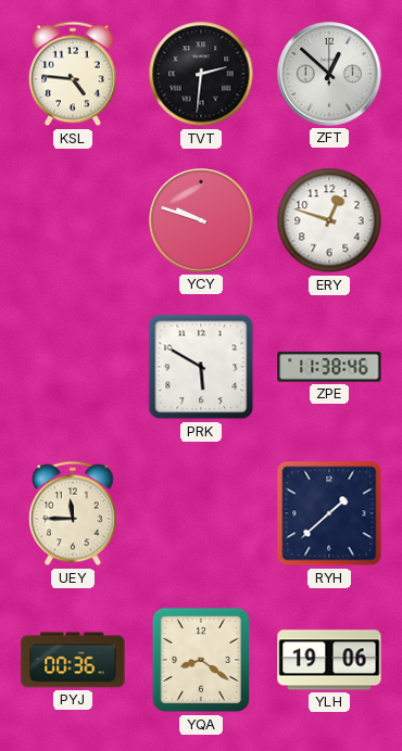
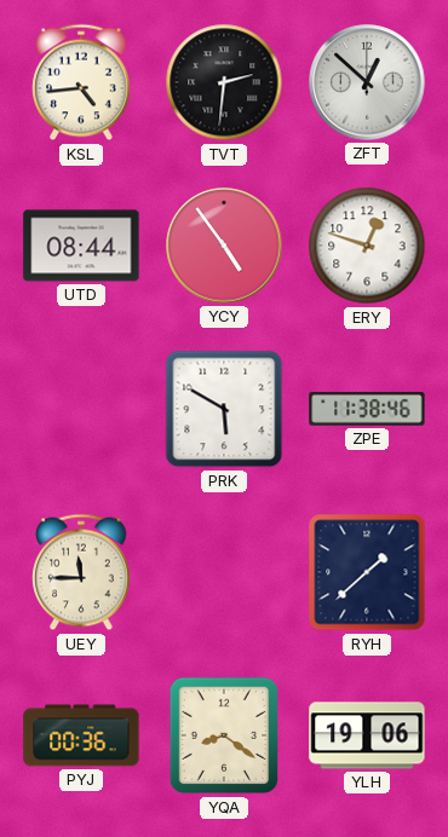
KSL: 4:46 -> 4:44
UTD: none -> 08:44
YCY: 9:48 -> 4:54
